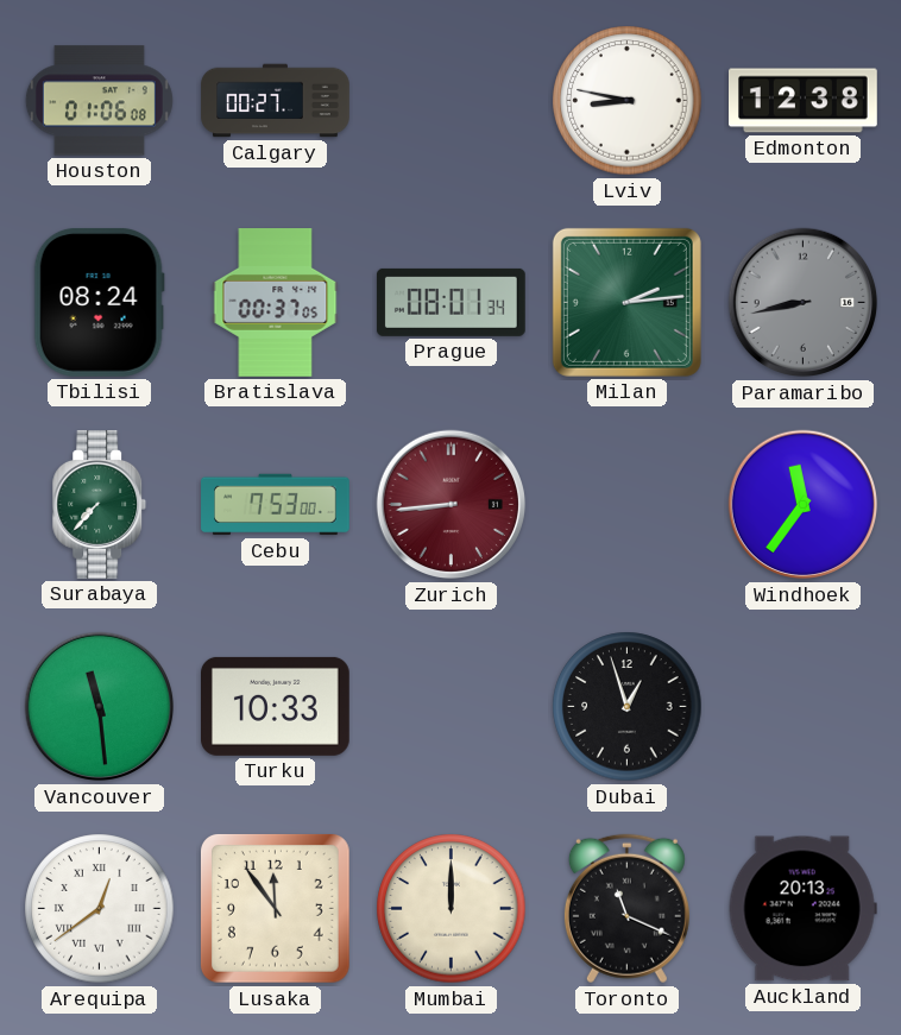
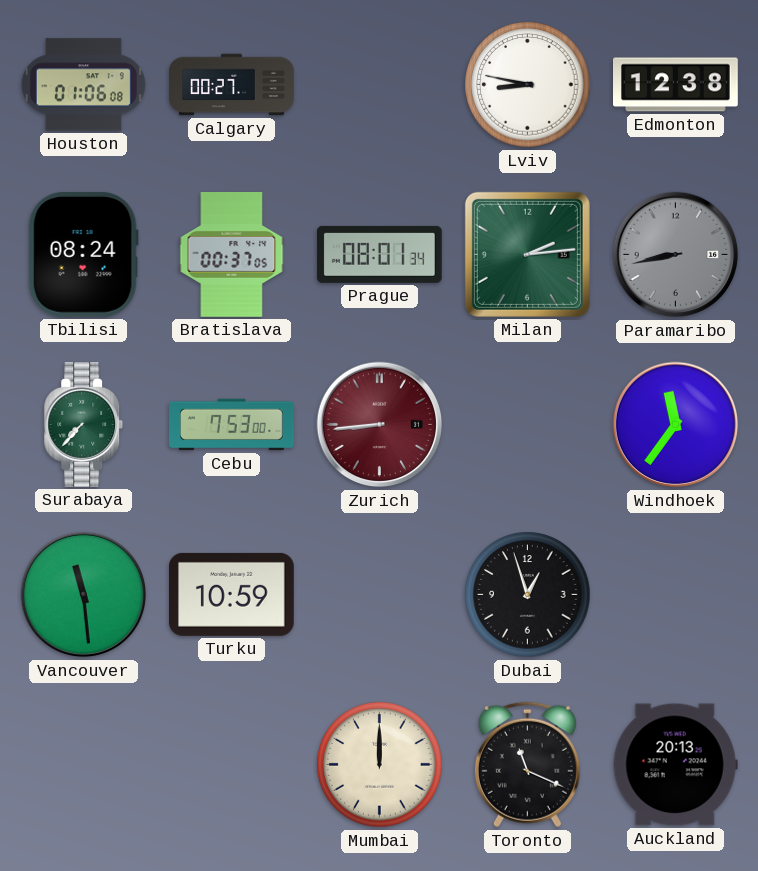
Turku: 10:33 -> 10:59
Arequipa: 12:39 -> none
Lusaka: 11:54 -> none
